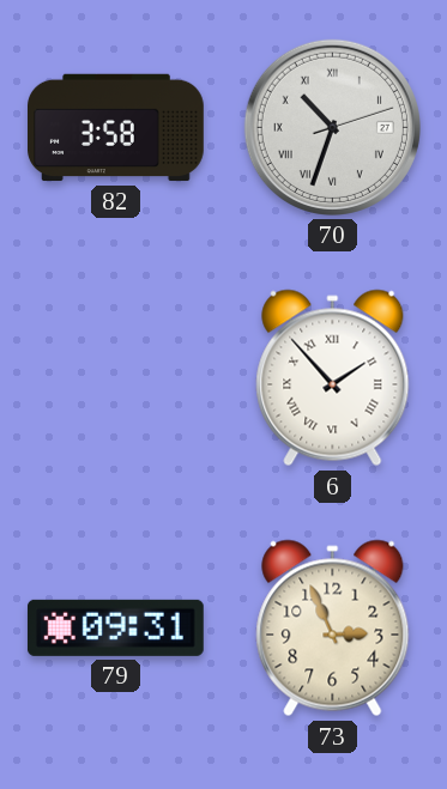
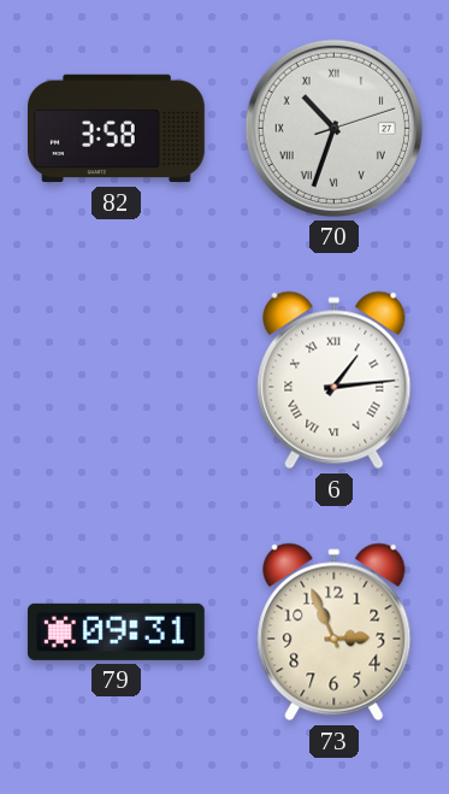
6: 1:53 -> 1:14
